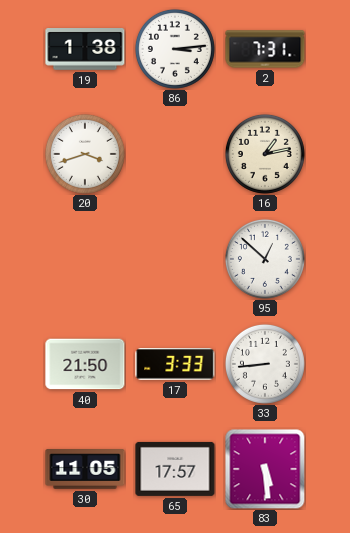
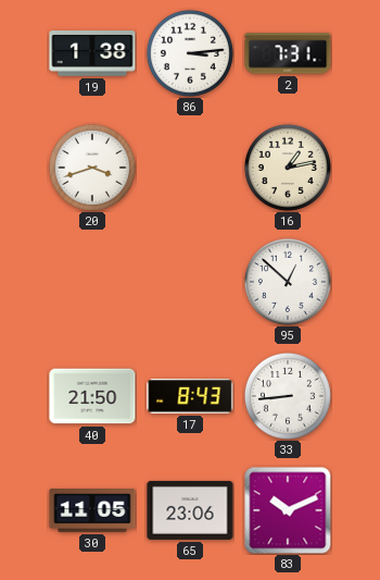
17: 3:33 -> 8:43
65: 17:57 -> 23:06
83: 5:29 -> 10:11
